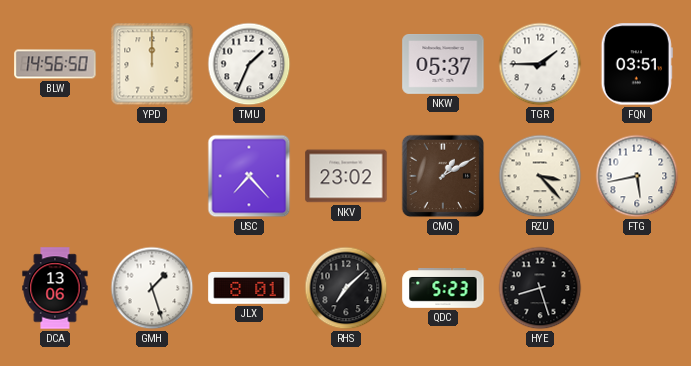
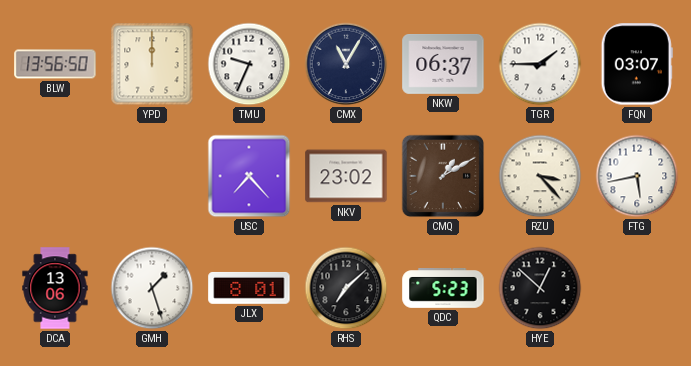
BLW: 14:56 -> 13:56
TMU: 1:34 -> 9:34
CMX: none -> 11:05
NKW: 05:37 -> 06:37
FQN: 03:51 -> 03:07
HYE: 8:27 -> 12:52
